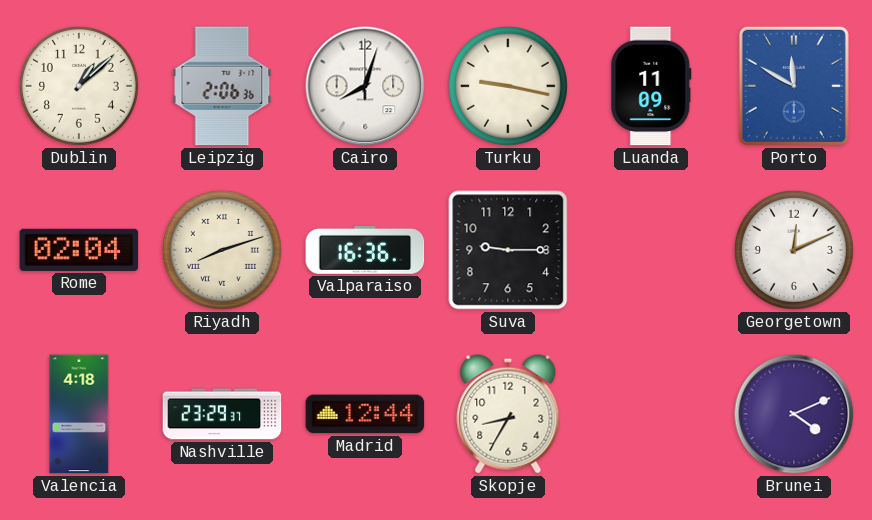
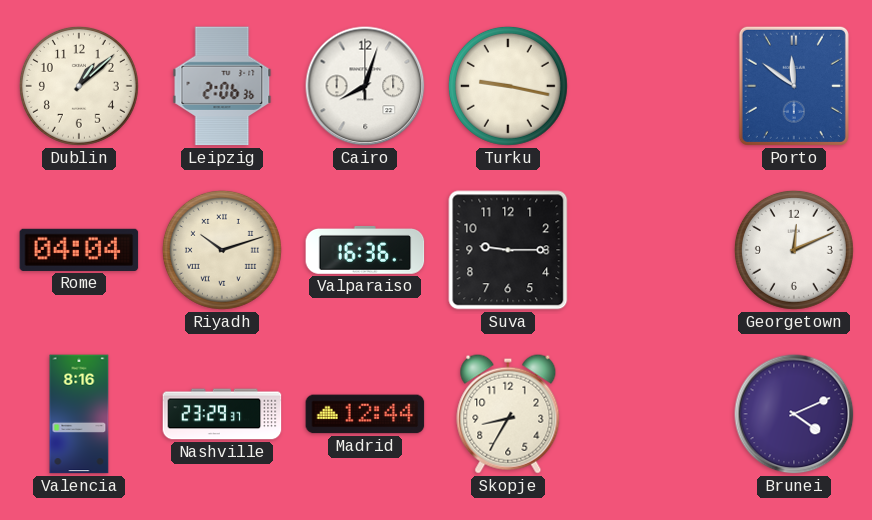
Luanda: 11:09 -> none
Porto: 11:50 -> 11:51
Rome: 02:04 -> 04:04
Riyadh: 8:12 -> 10:12
Valencia: 4:18 -> 8:16
